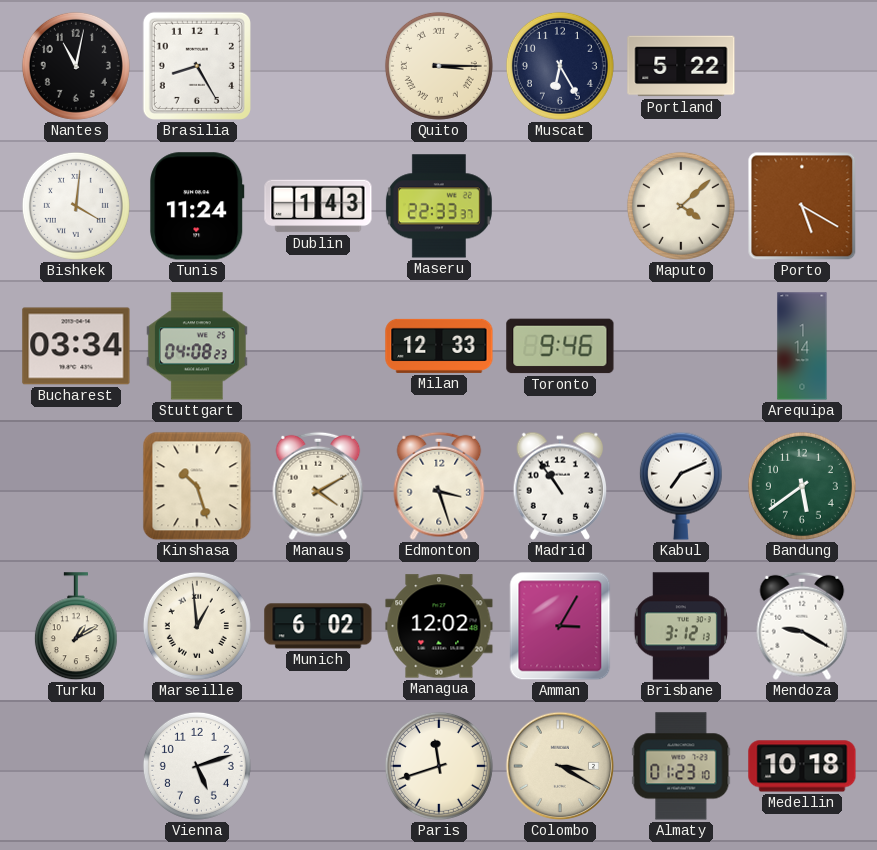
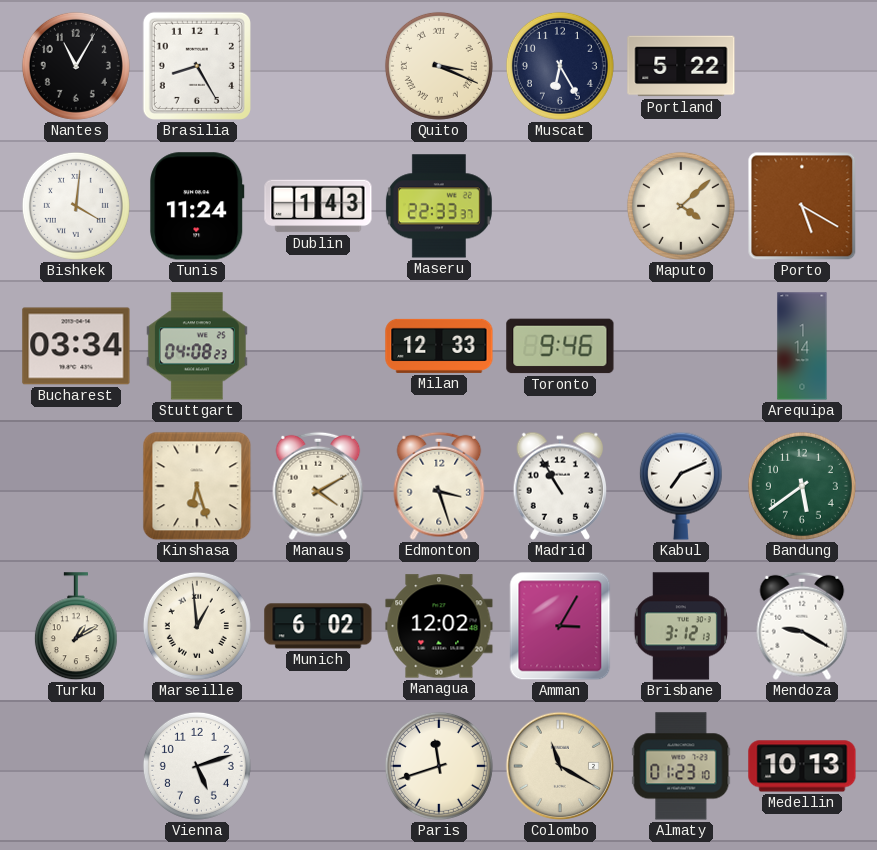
Nantes: 11:02 -> 11:05
Quito: 3:15 -> 3:19
Kinshasa: 10:27 -> 6:27
Madrid: 10:54 -> 10:55
Colombo: 3:20 -> 11:20
Medellin: 10:18 -> 10:13
